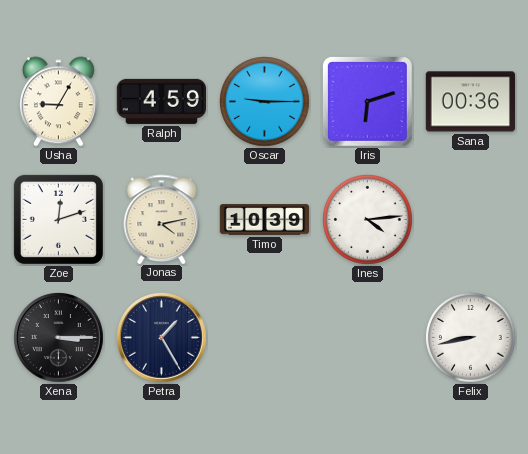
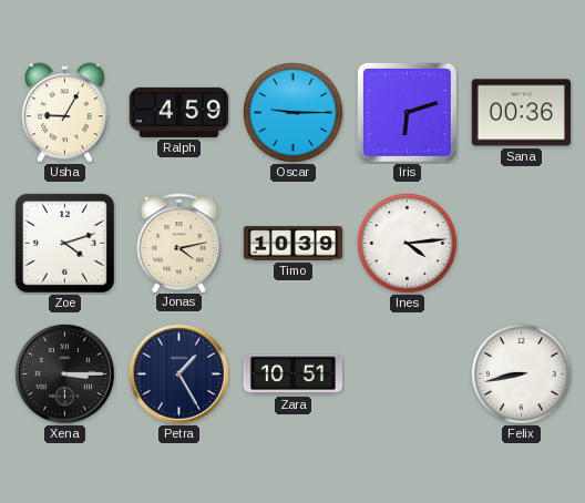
Zoe: 12:12 -> 4:12
Zara: none -> 10:51
